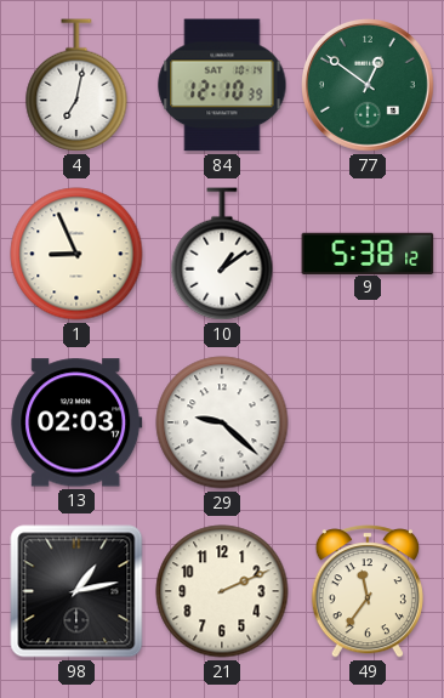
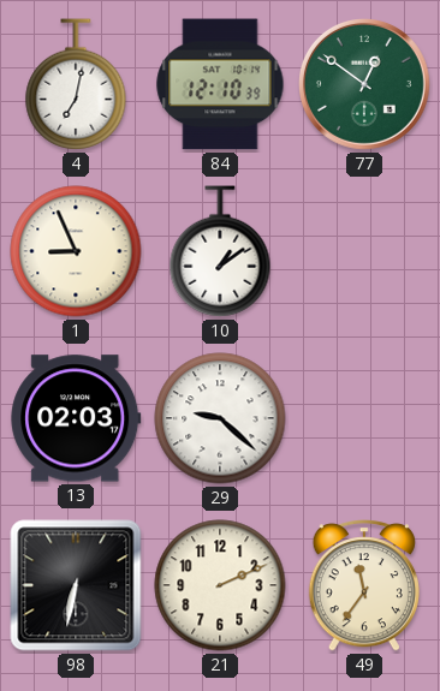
9: 5:38 -> none
98: 1:13 -> 6:32
